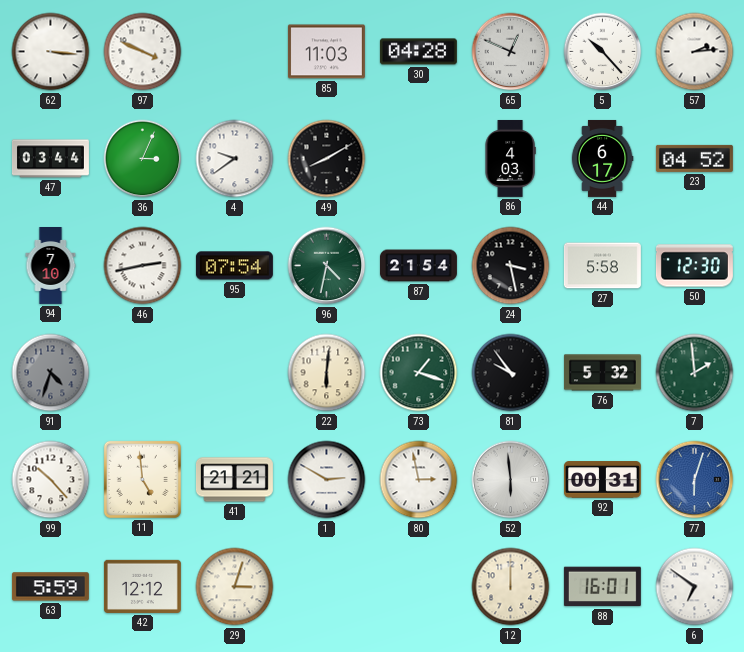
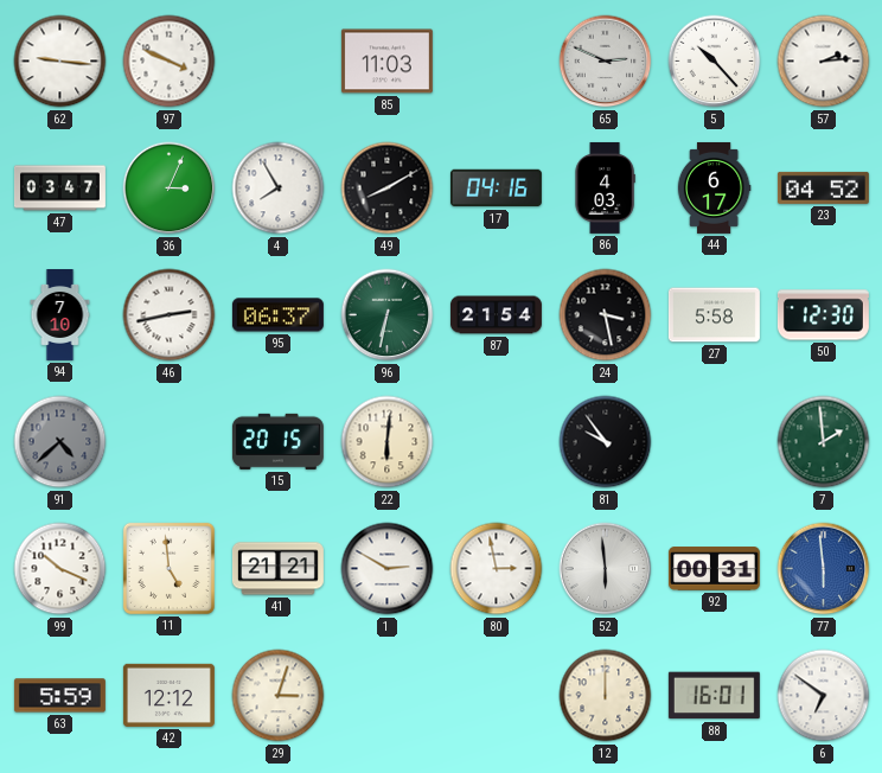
62: 3:16 -> 9:16
30: 04:28 -> none
65: 12:49 -> 2:49
47: 03:44 -> 03:47
4: 9:39 -> 7:55
17: none -> 04:16
95: 07:54 -> 06:37
96: 4:32 -> 6:32
91: 4:33 -> 4:38
15: none -> 20:15
73: 1:18 -> none
76: 5:32 -> none
99: 10:23 -> 10:19
77: 6:03 -> 5:59
